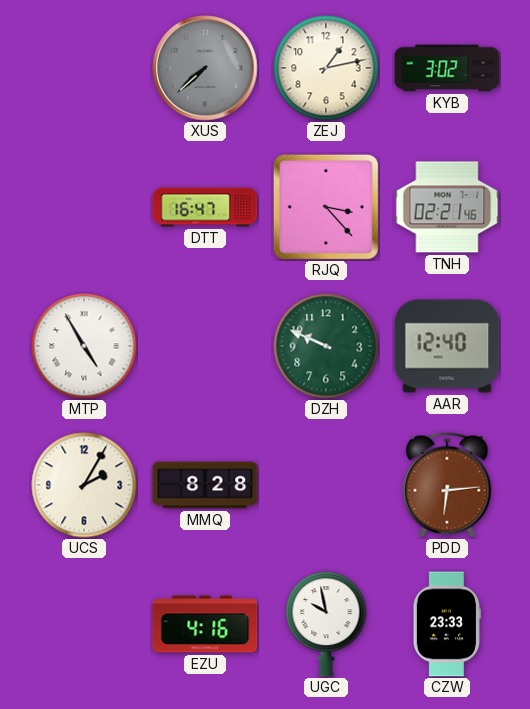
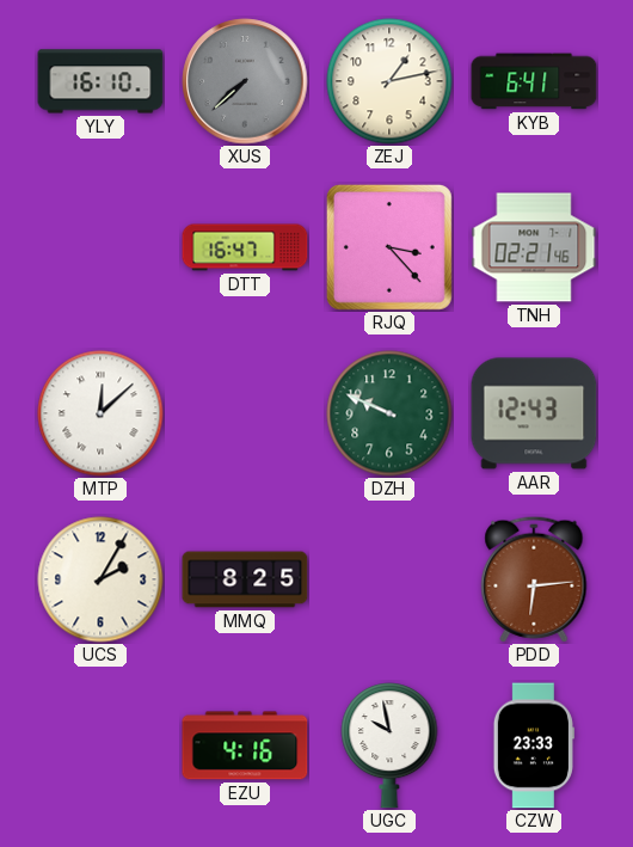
YLY: none -> 16:10
KYB: 3:02 -> 6:41
MTP: 4:55 -> 12:08
AAR: 12:40 -> 12:43
MMQ: 8:28 -> 8:25
